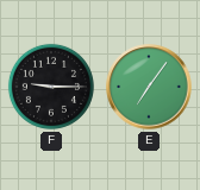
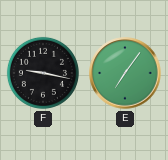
F: 9:15 -> 9:17
